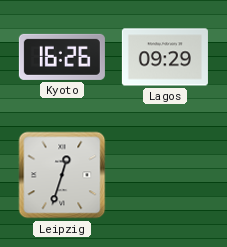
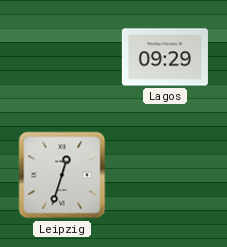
Kyoto: 16:26 -> none
